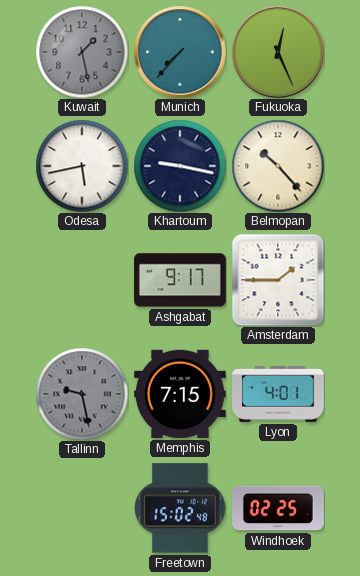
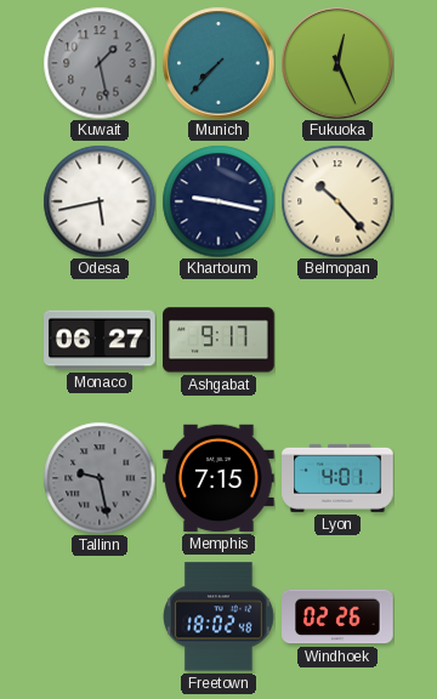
Monaco: none -> 06:27
Amsterdam: 1:45 -> none
Freetown: 15:02 -> 18:02
Windhoek: 02:25 -> 02:26
